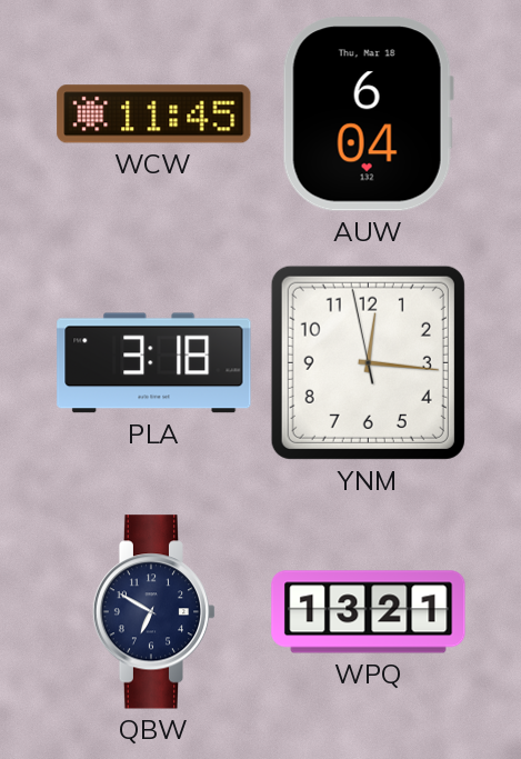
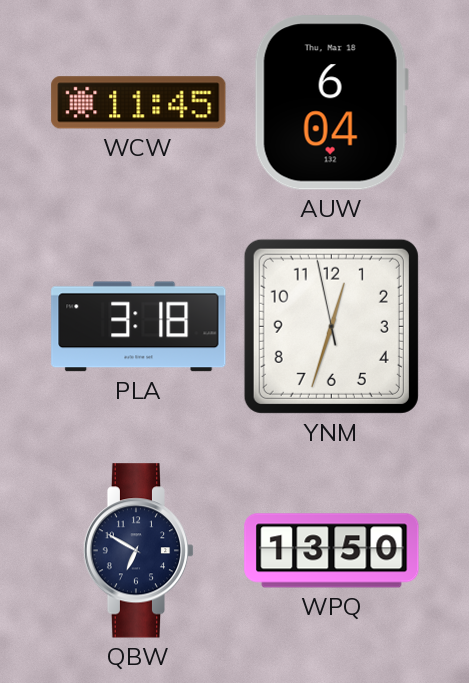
YNM: 12:15 -> 12:32
WPQ: 13:21 -> 13:50
